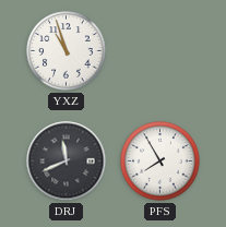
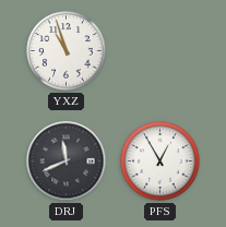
PFS: 7:55 -> 12:55
